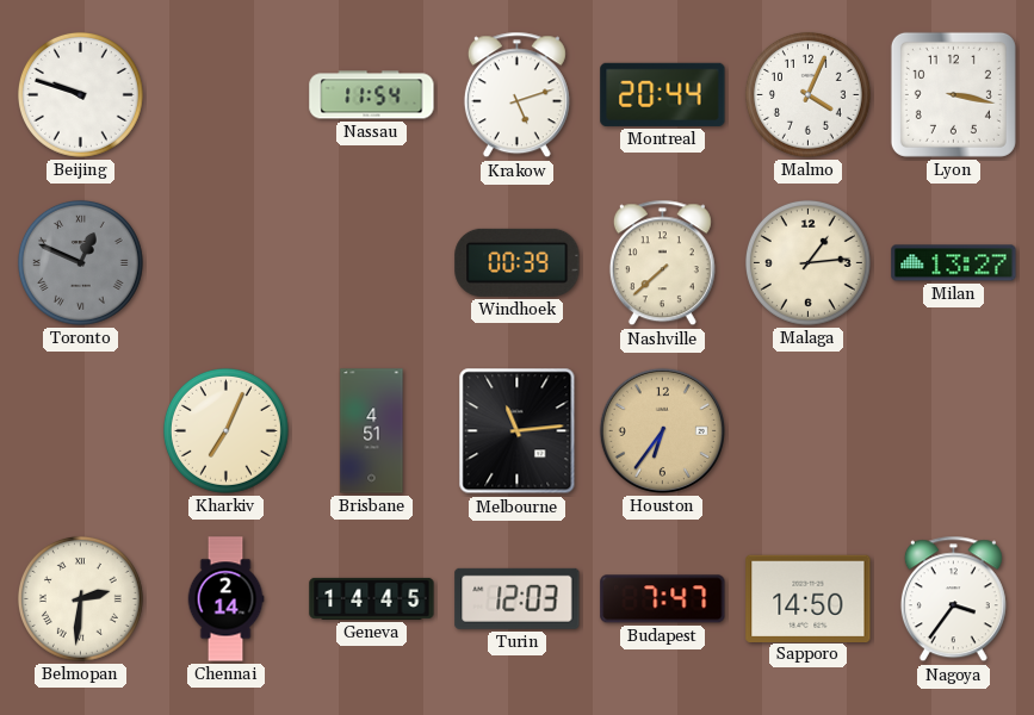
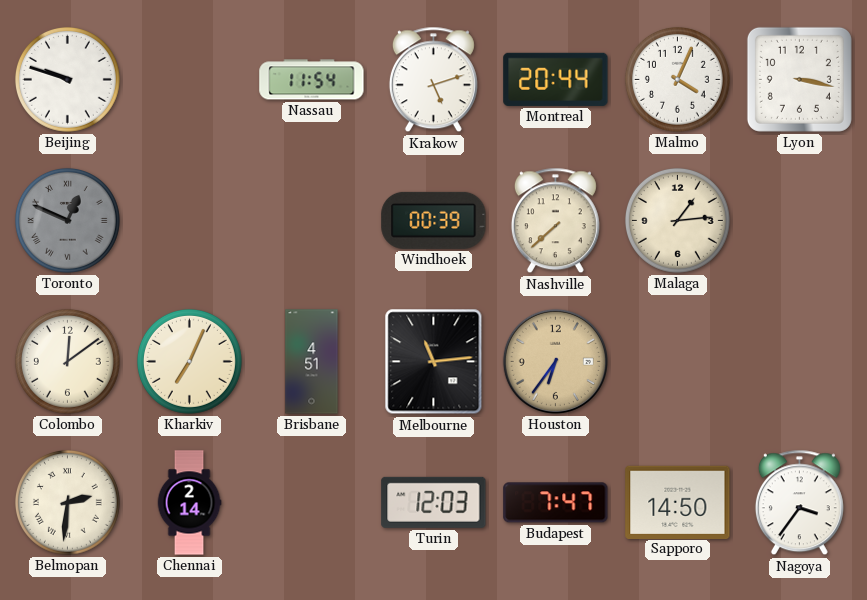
Milan: 13:27 -> none
Colombo: none -> 12:09
Geneva: 14:45 -> none
